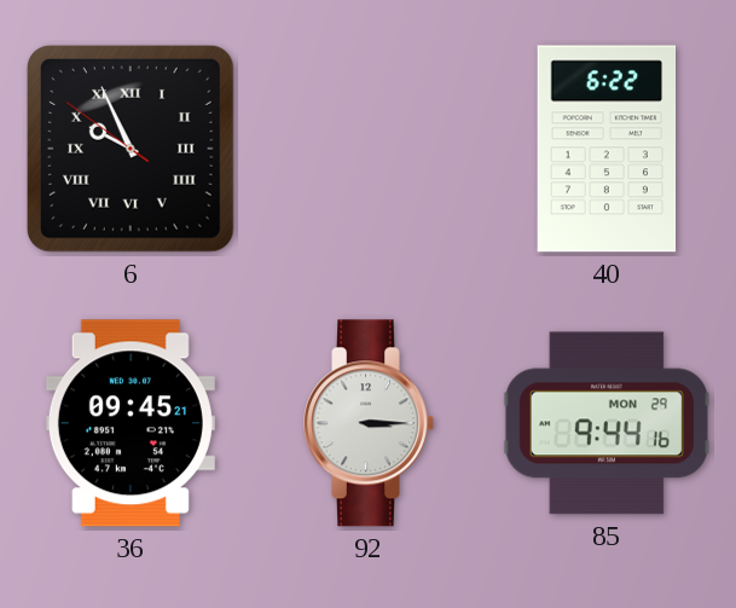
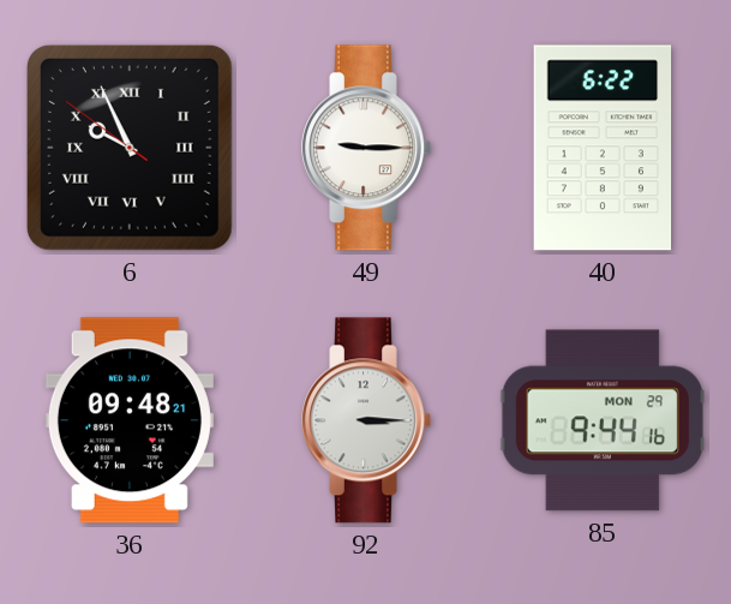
49: none -> 9:15
36: 09:45 -> 09:48
